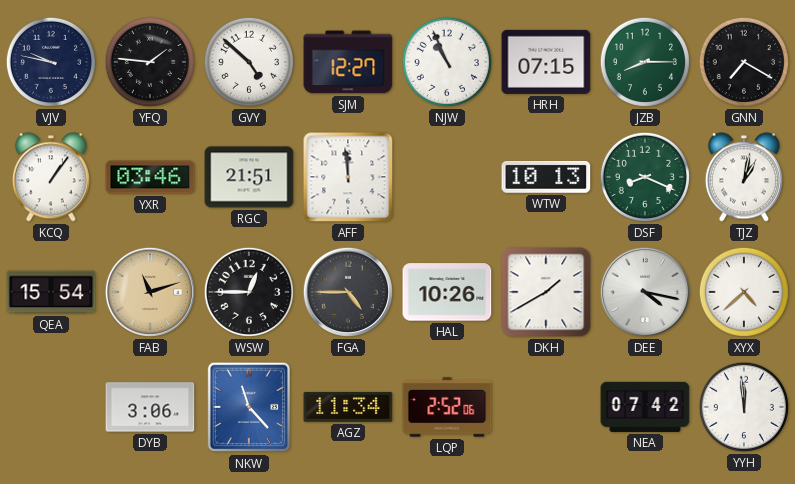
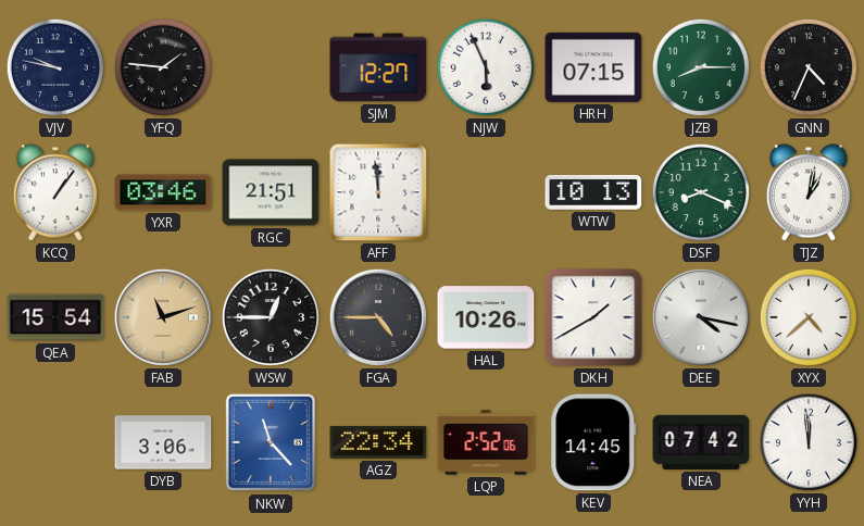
GVY: 4:52 -> none
NJW: 10:56 -> 5:56
GNN: 7:20 -> 4:34
AGZ: 11:34 -> 22:34
KEV: none -> 14:45
